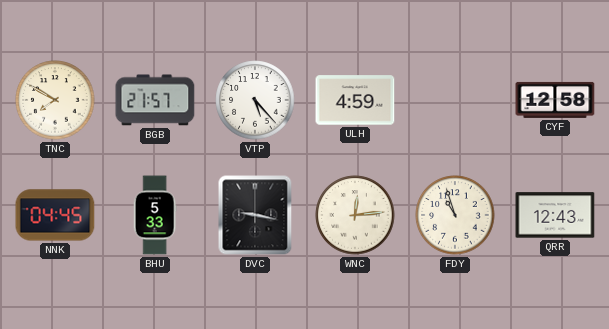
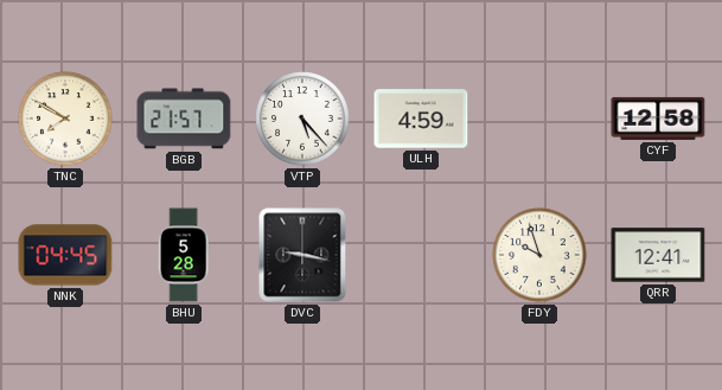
BHU: 5:33 -> 5:28
WNC: 12:14 -> none
FDY: 10:57 -> 9:57
QRR: 12:43 -> 12:41
